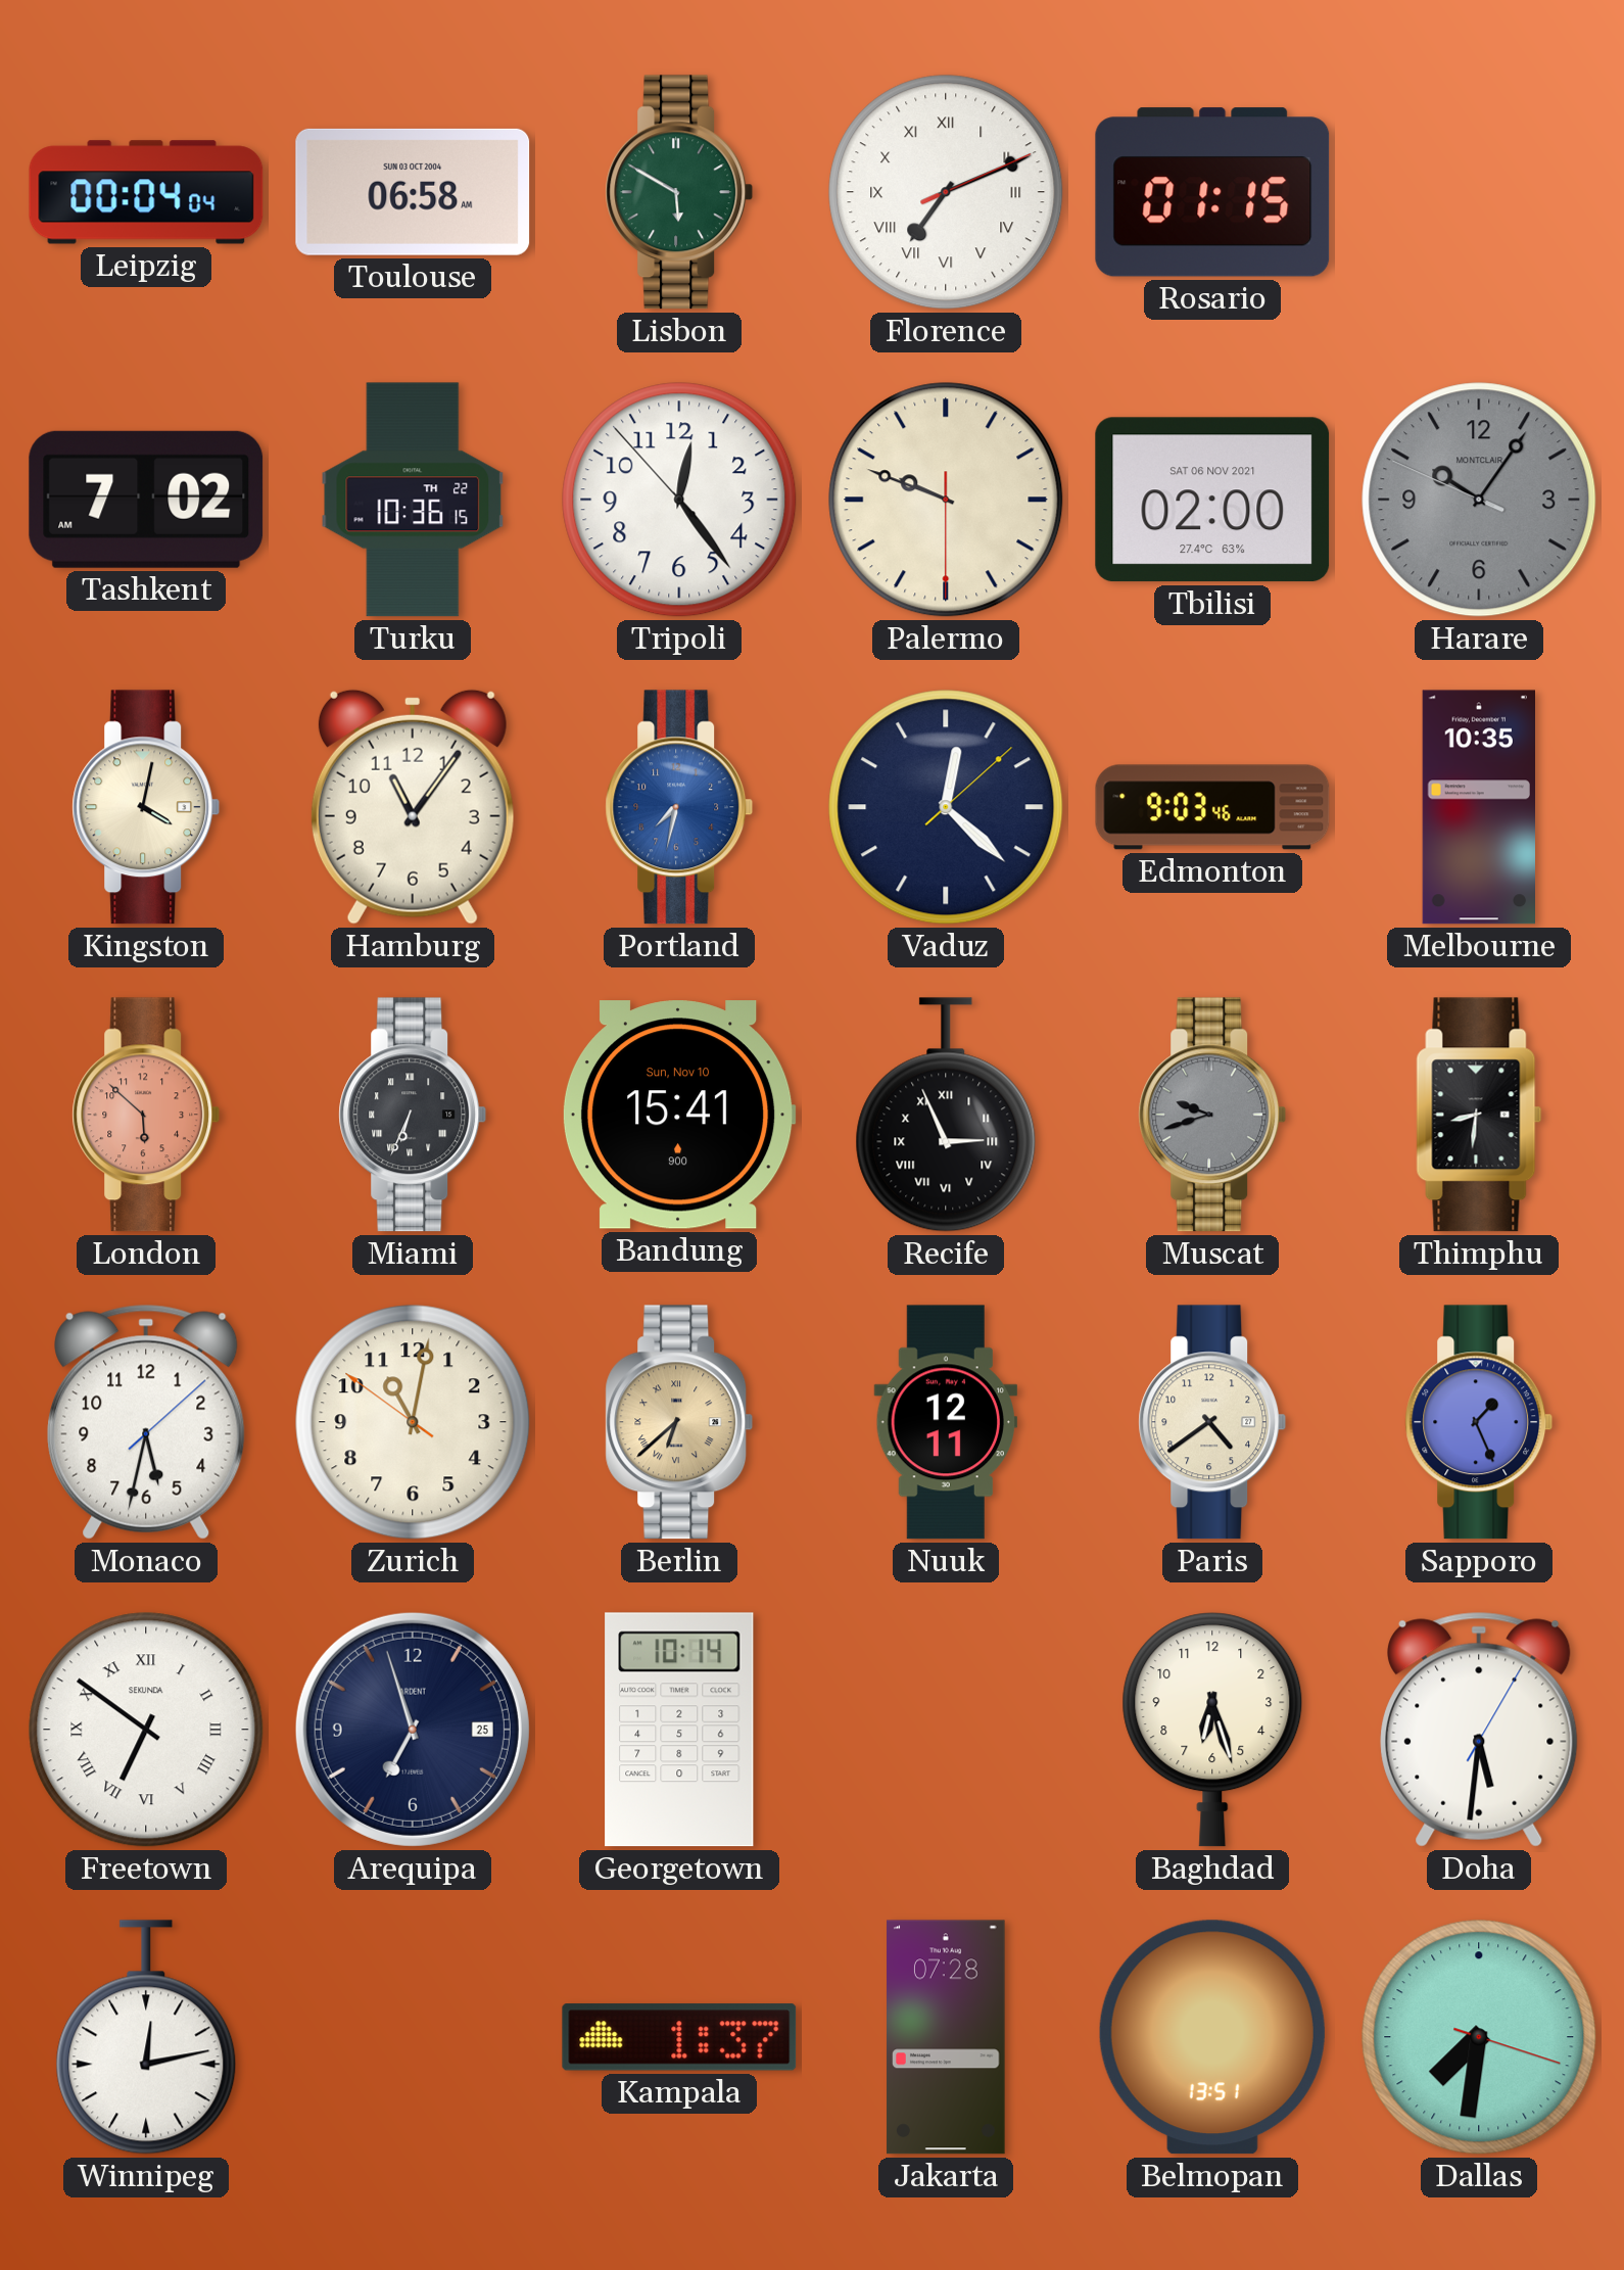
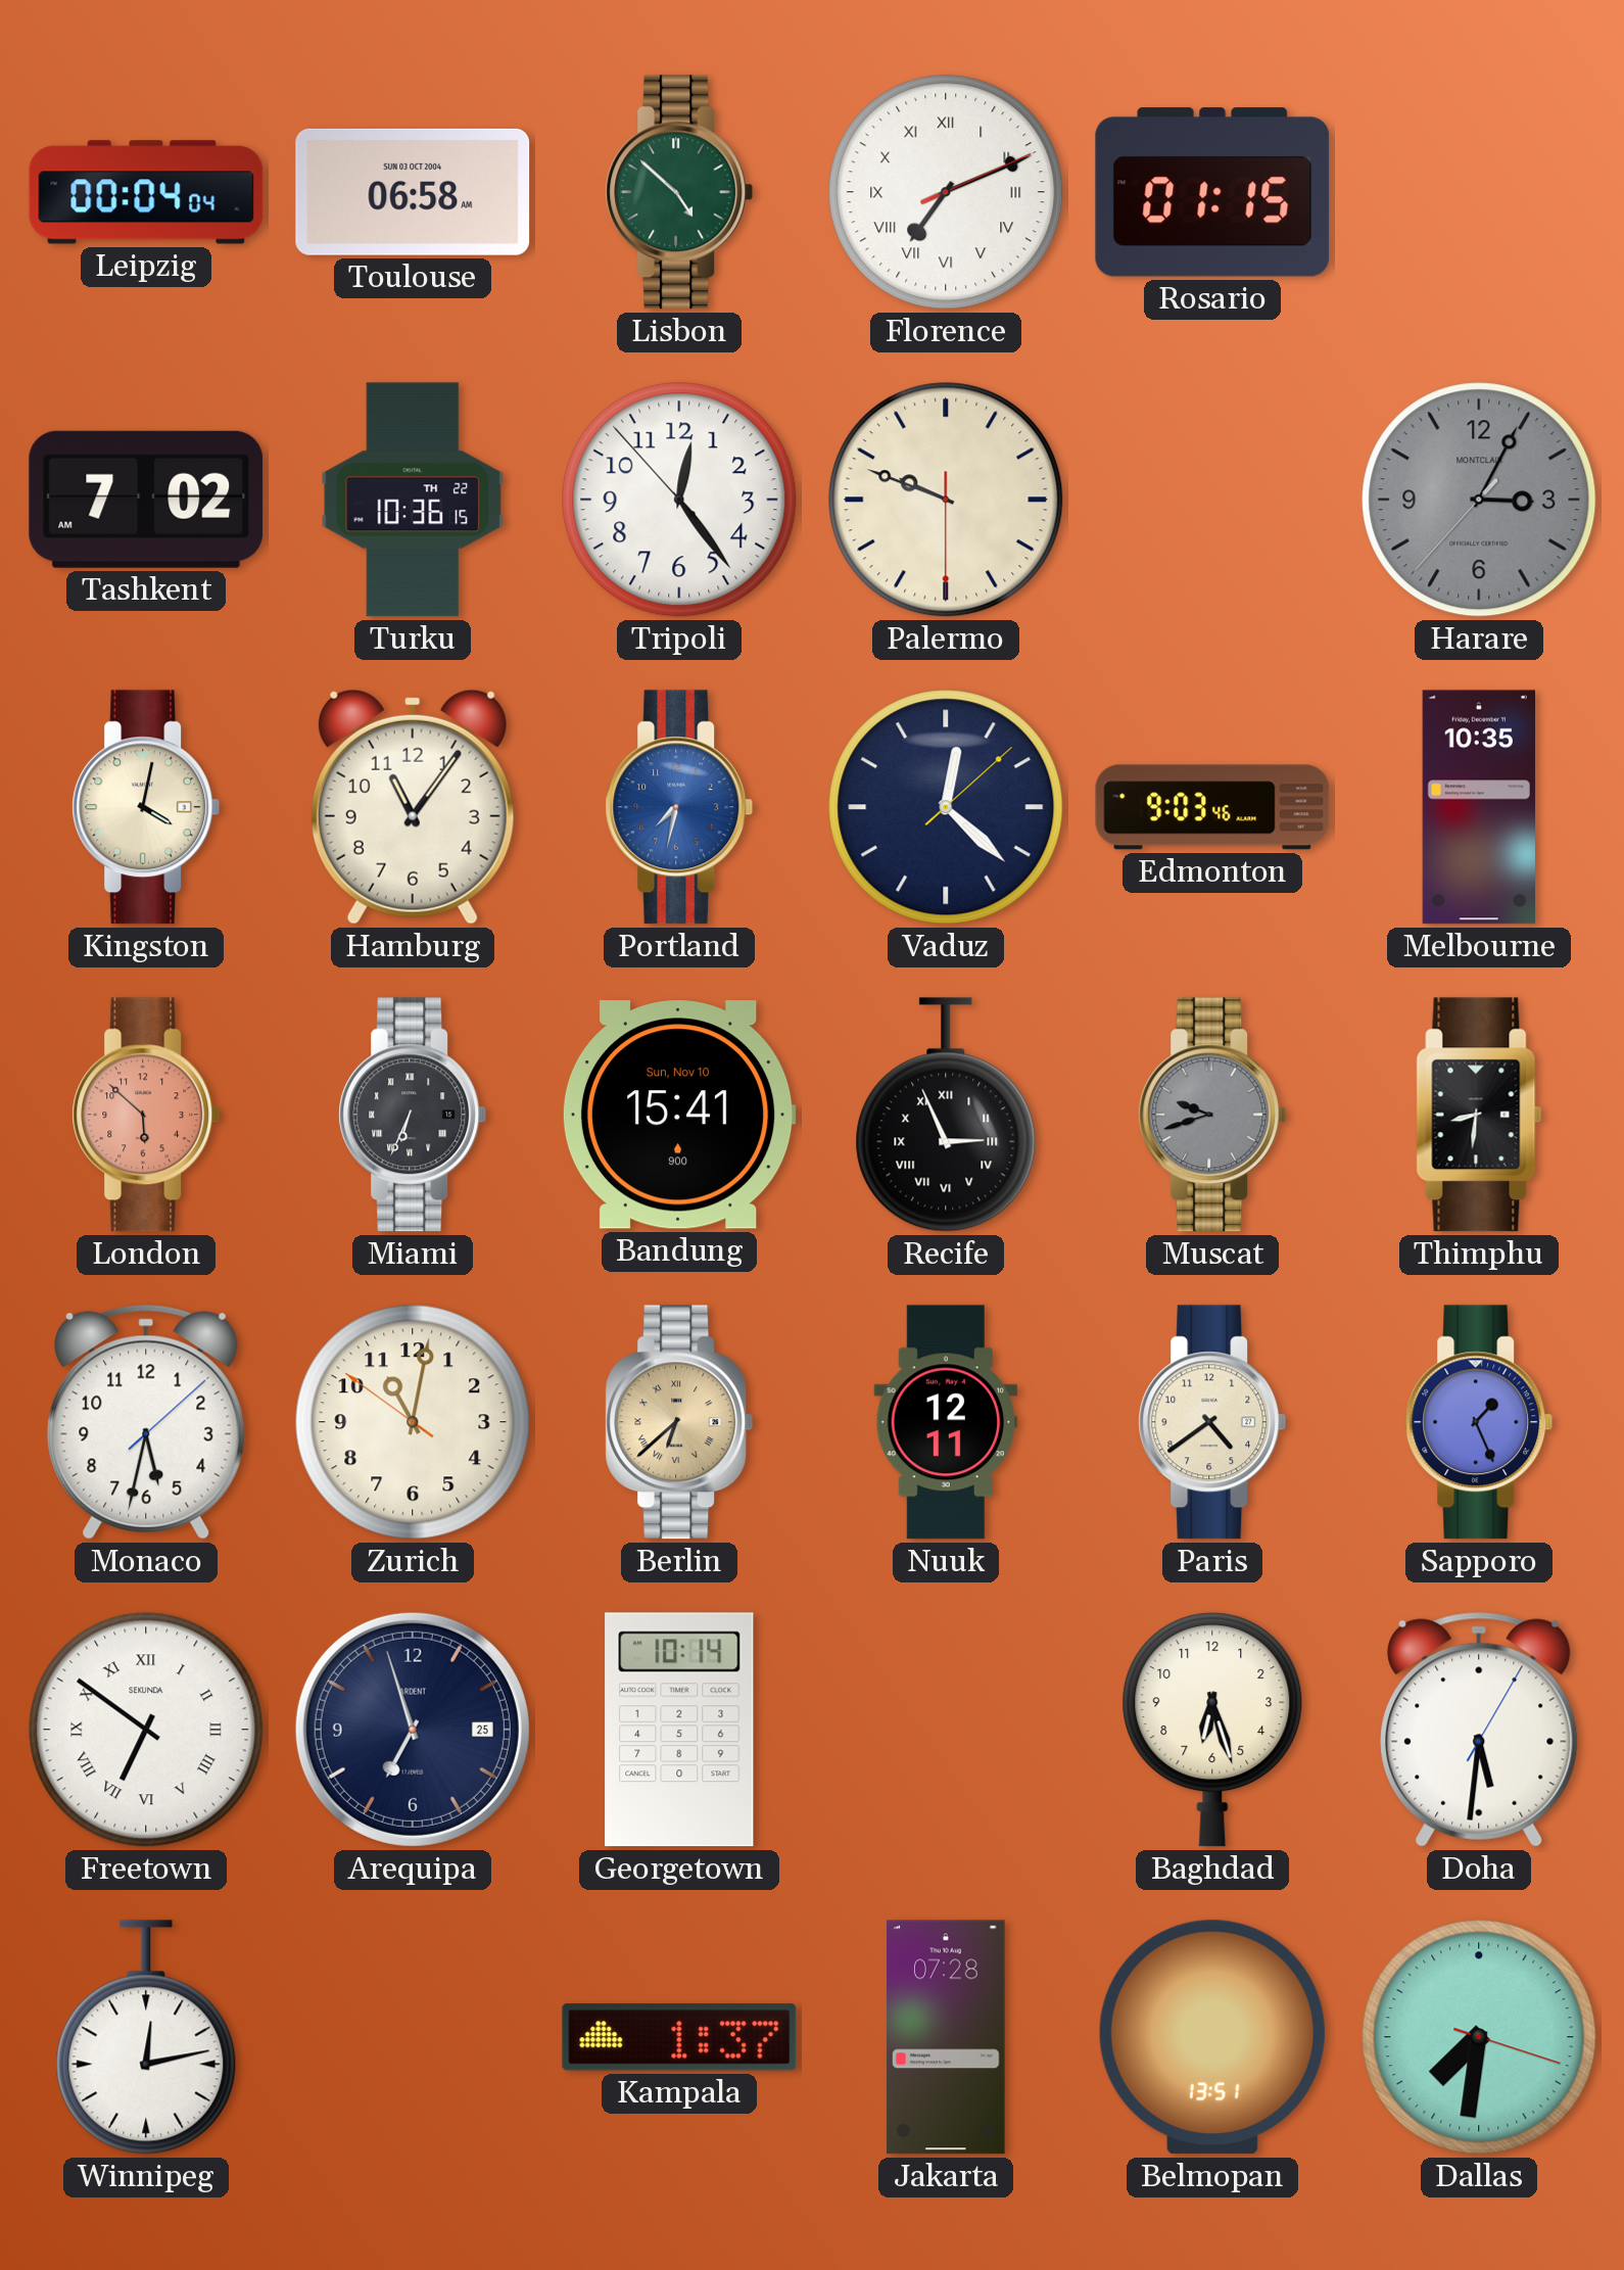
Lisbon: 5:50 -> 4:52
Tbilisi: 02:00 -> none
Harare: 10:05 -> 3:04
